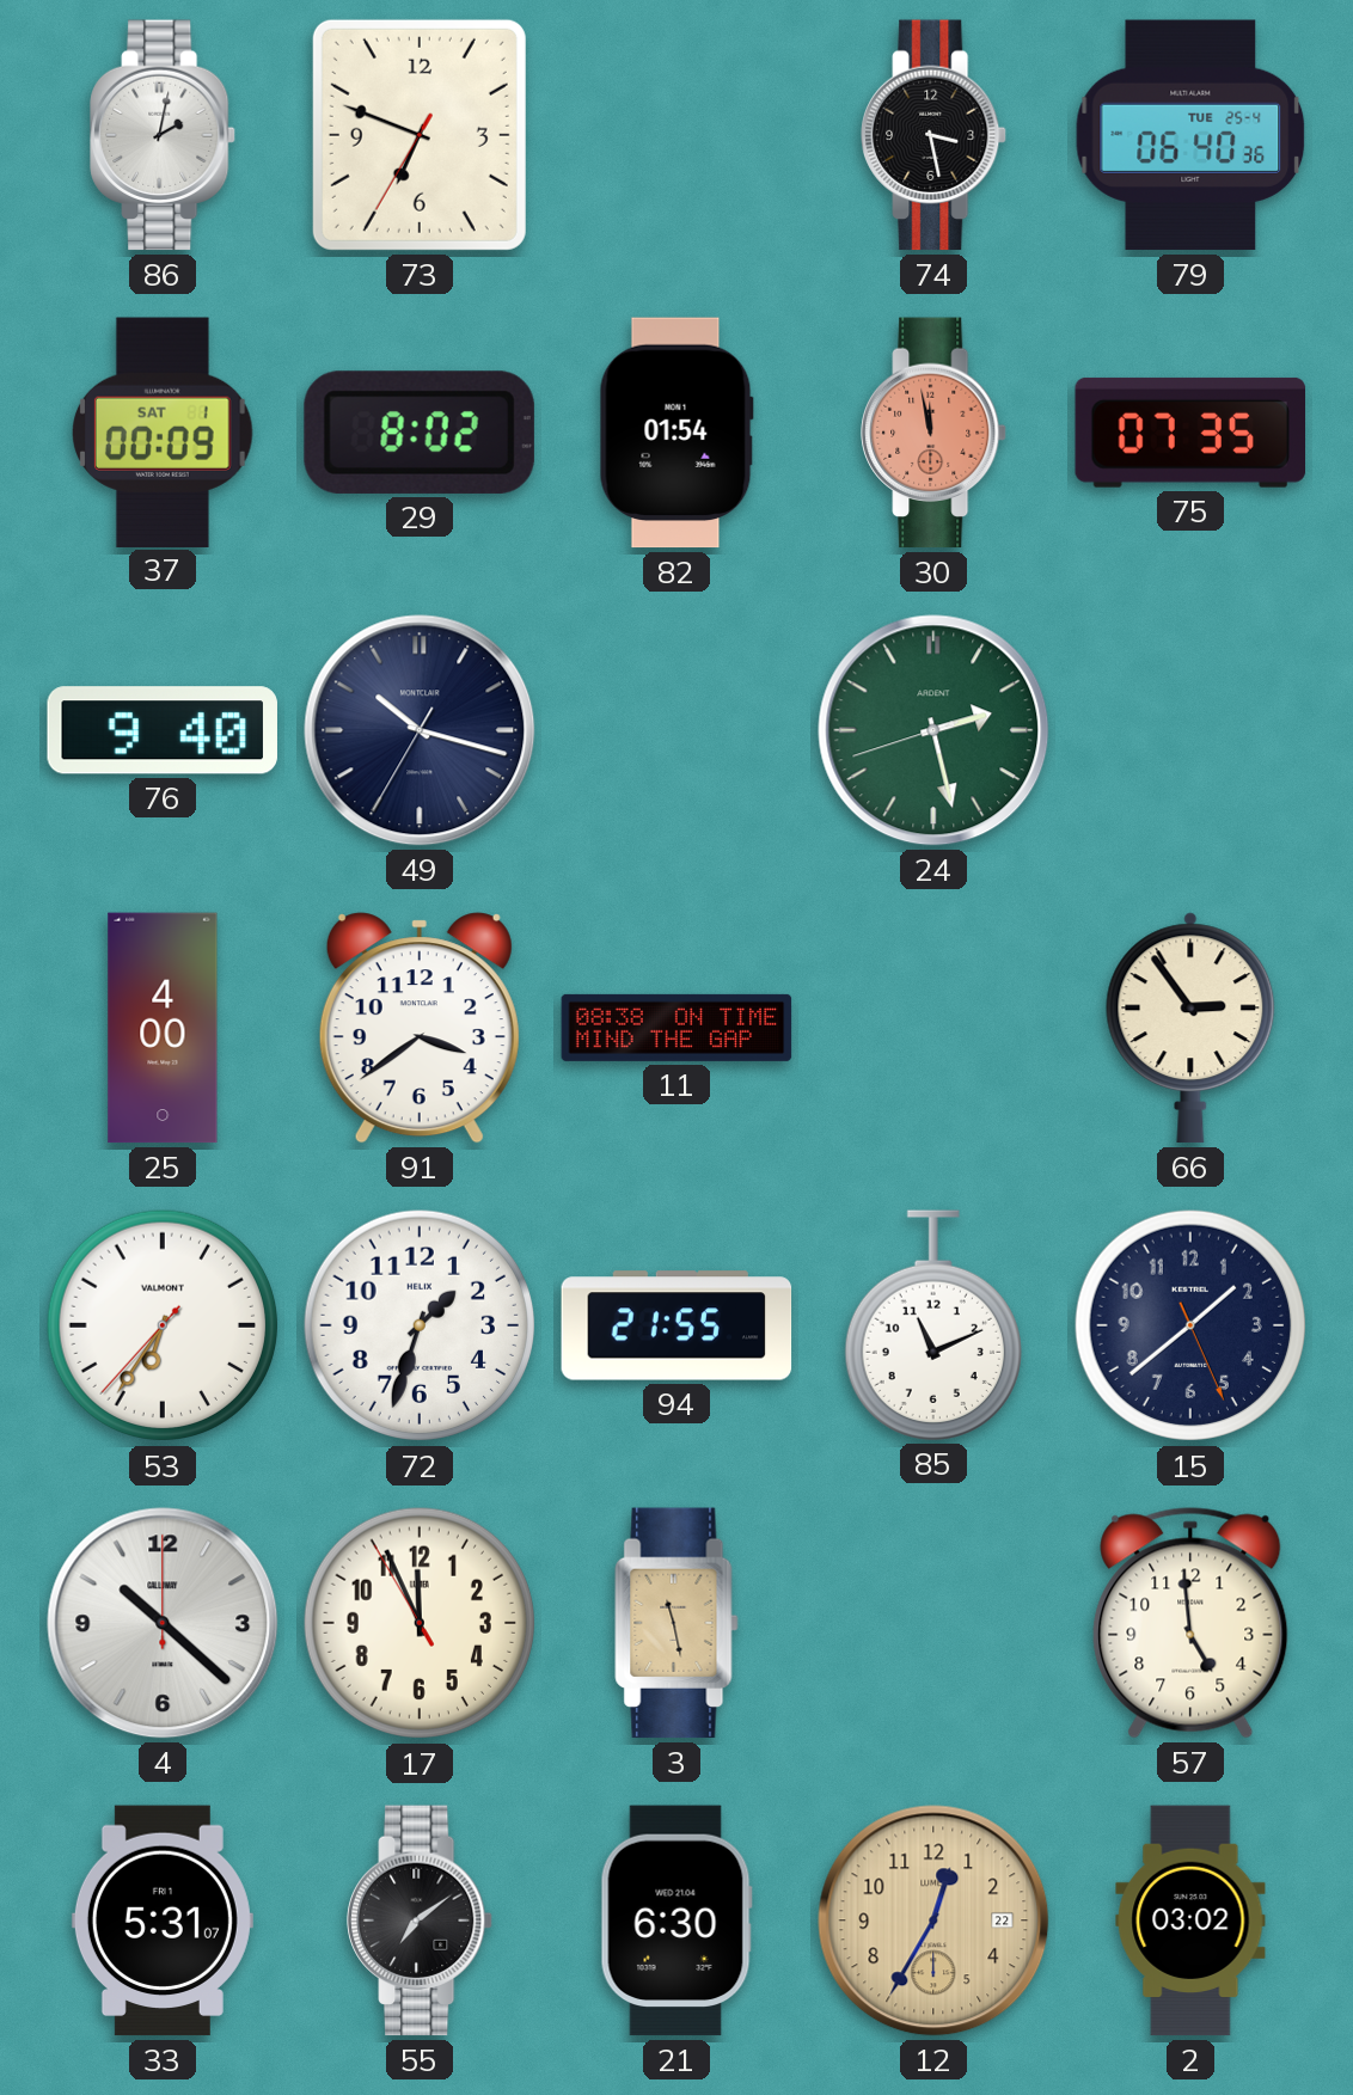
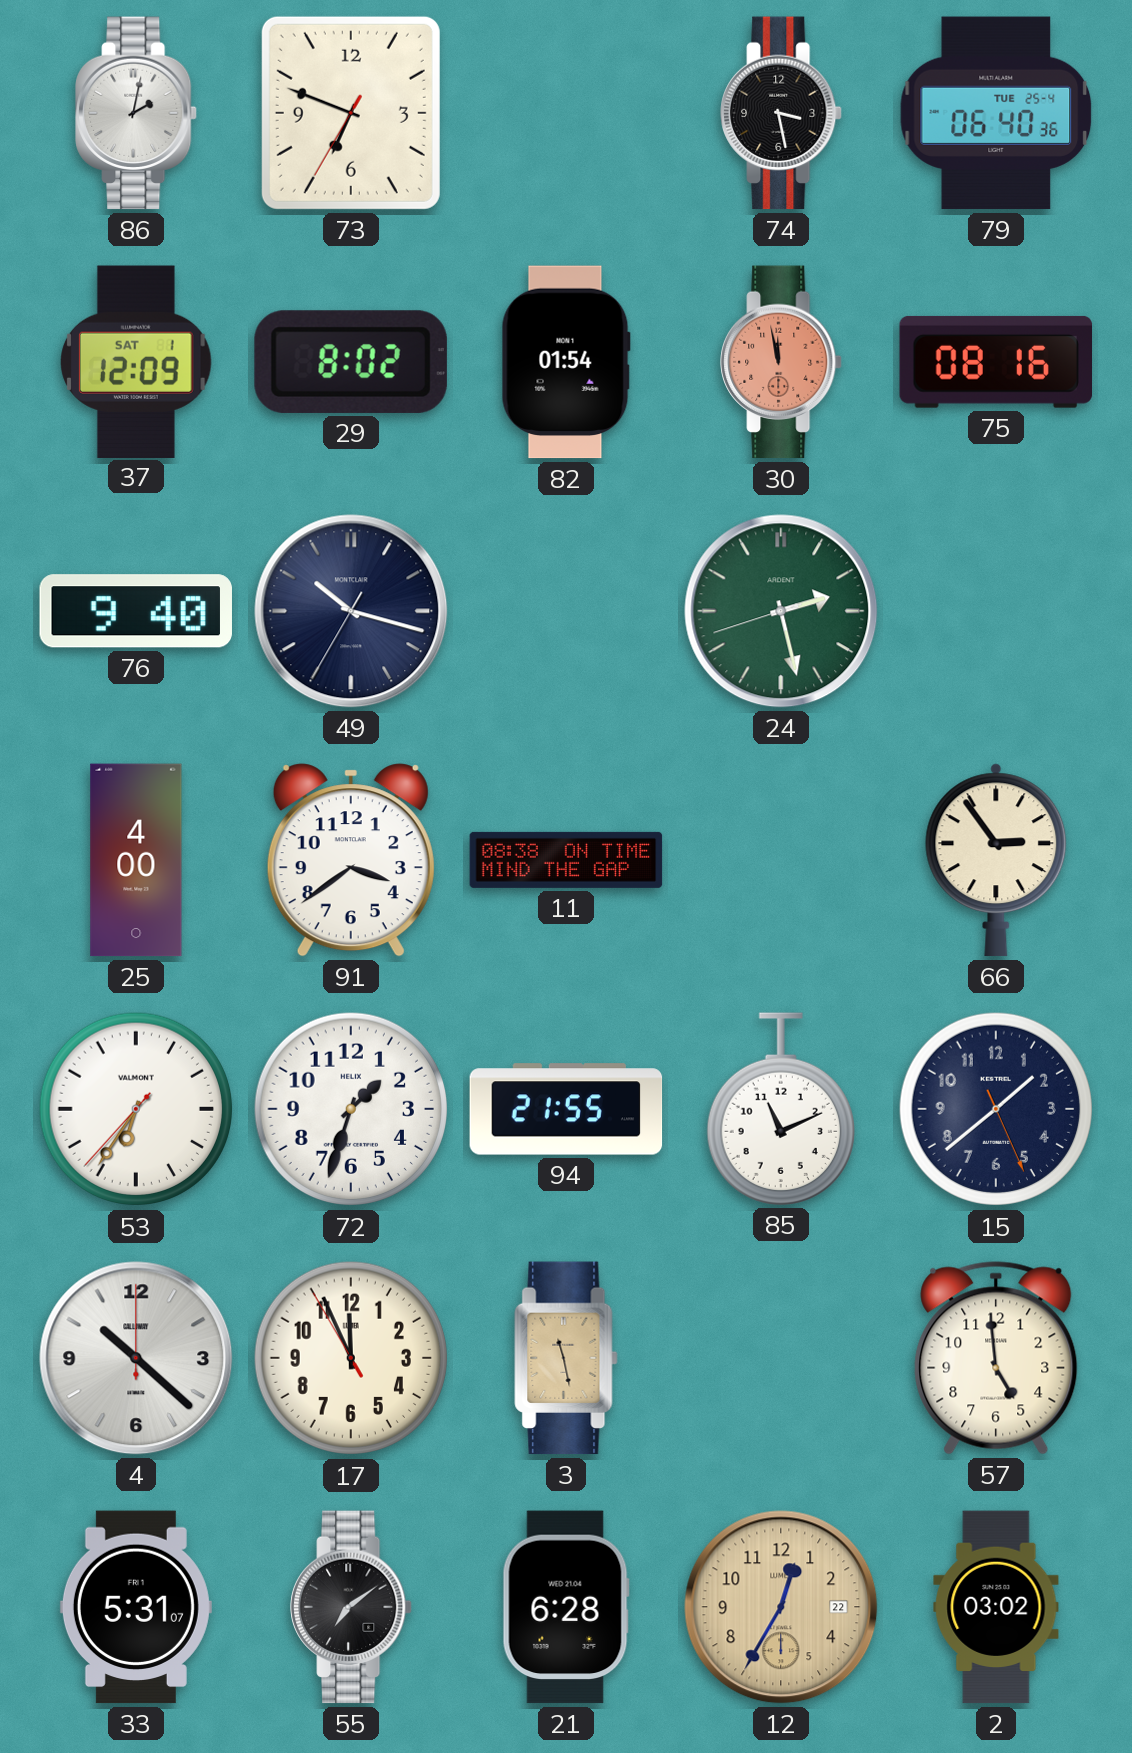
37: 00:09 -> 12:09
75: 07:35 -> 08:16
21: 6:30 -> 6:28
